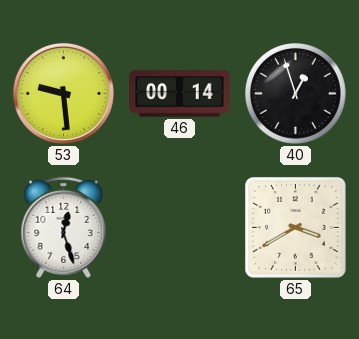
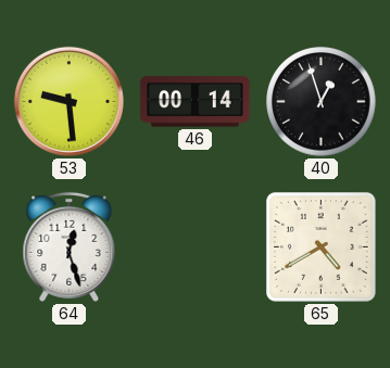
65: 3:40 -> 4:40
